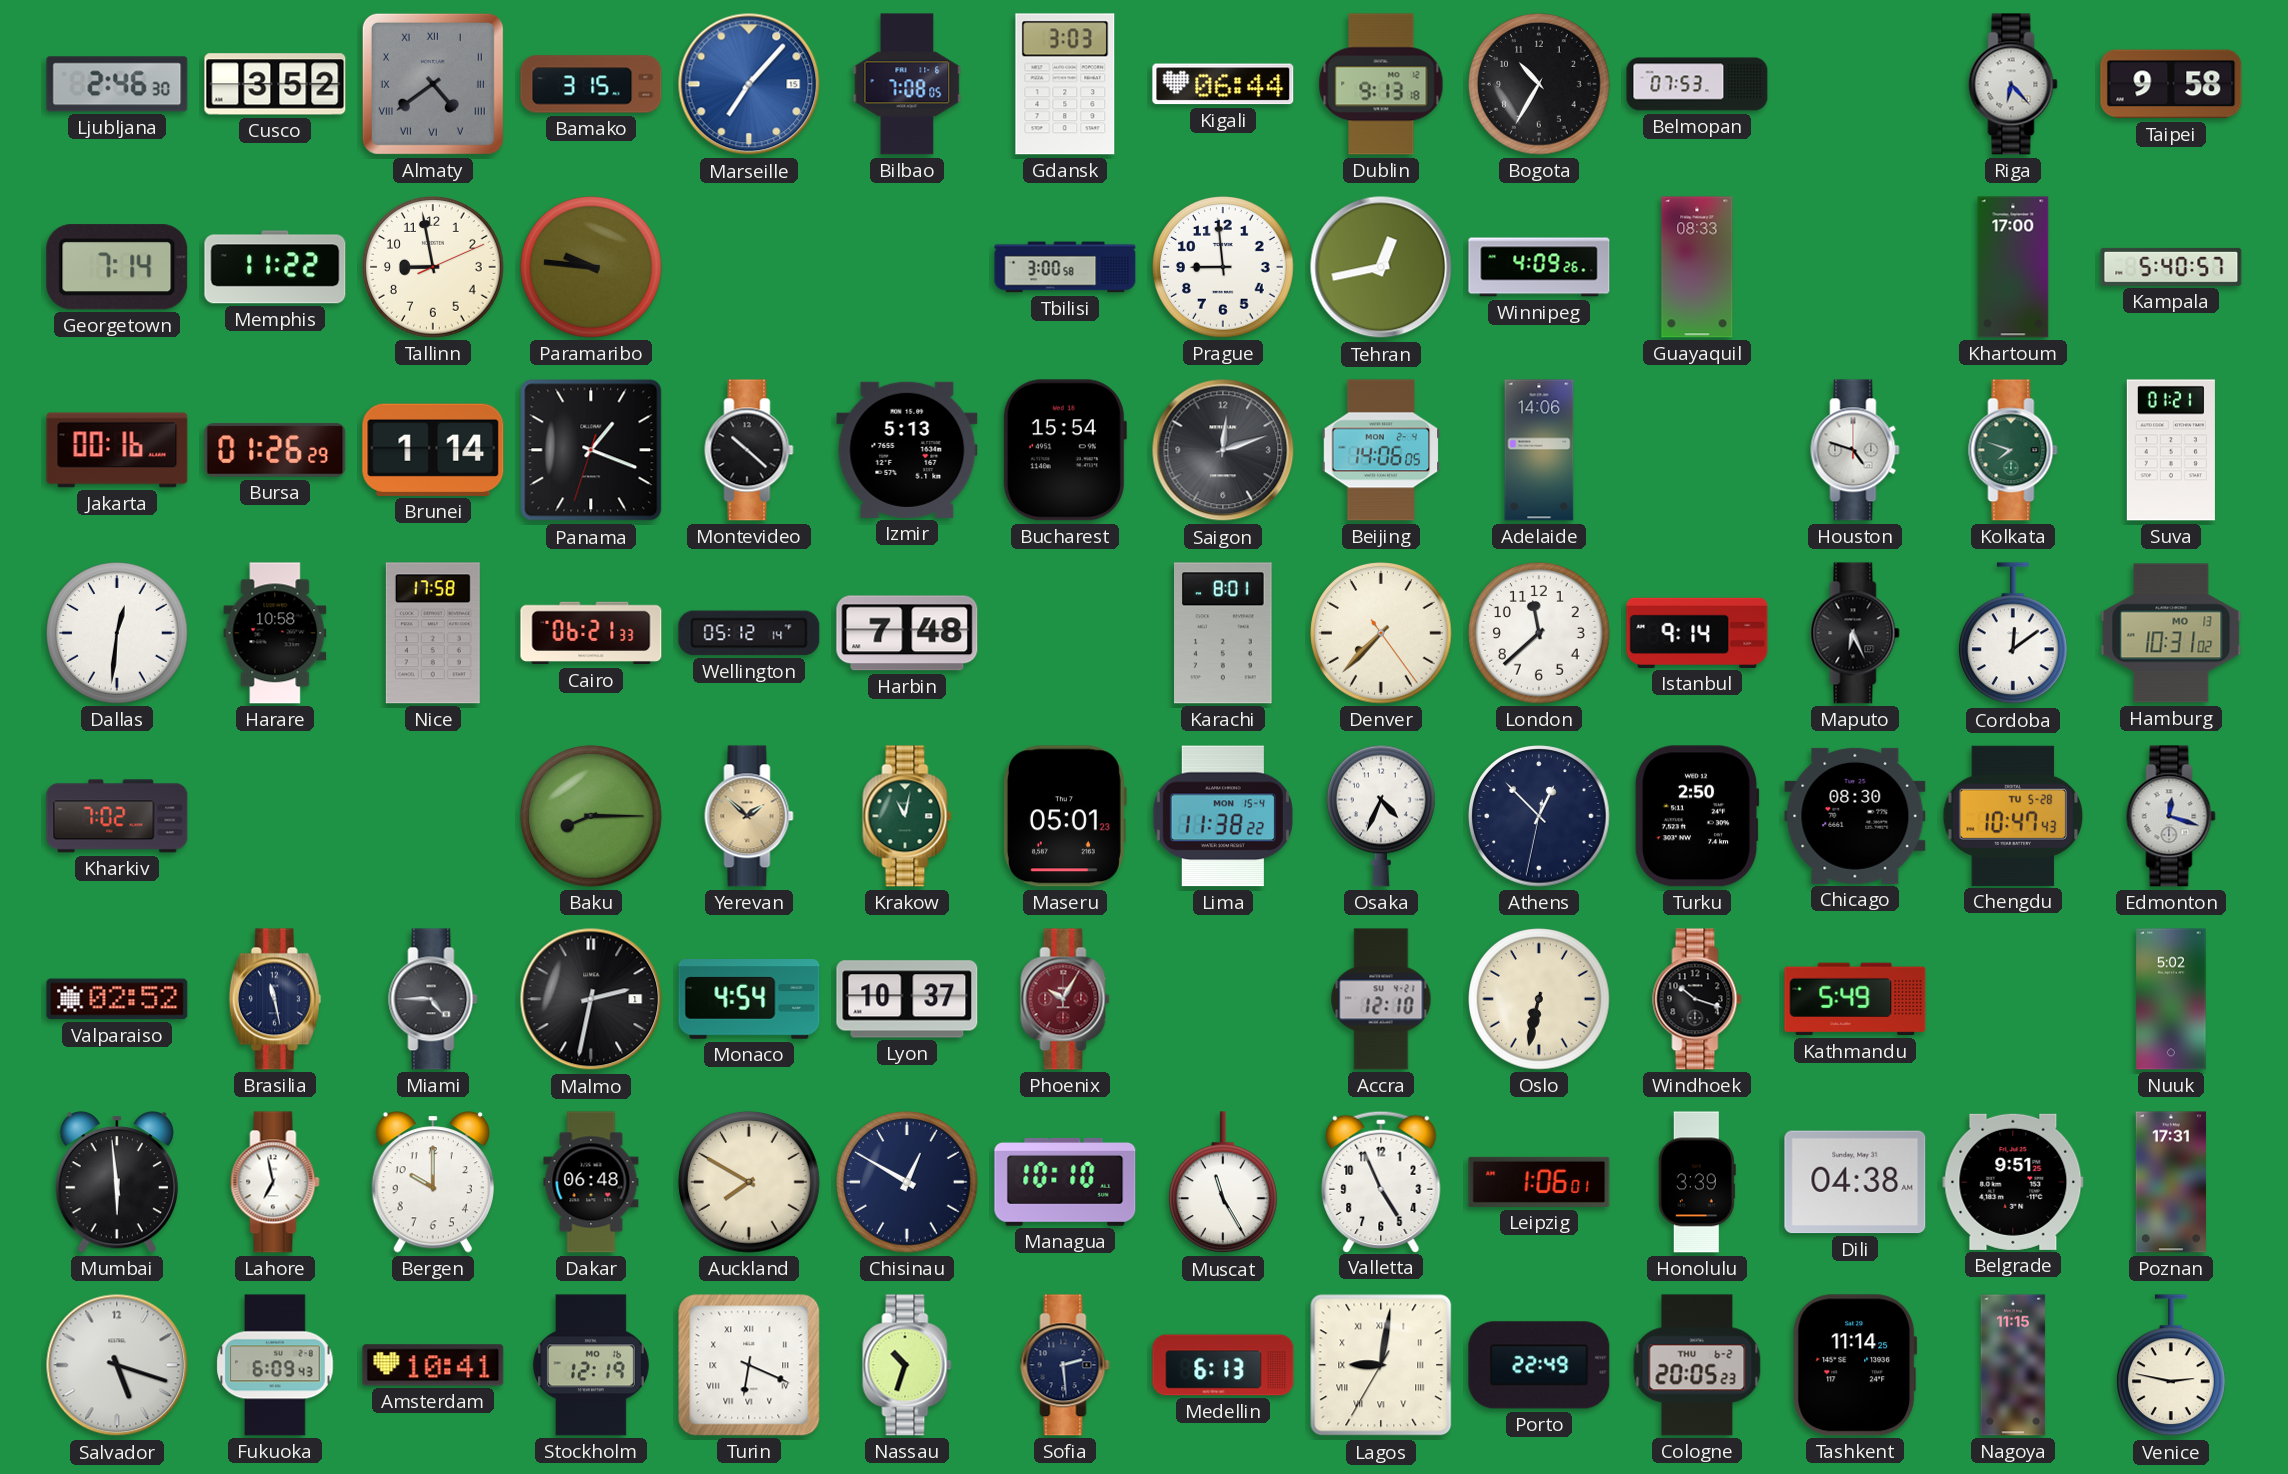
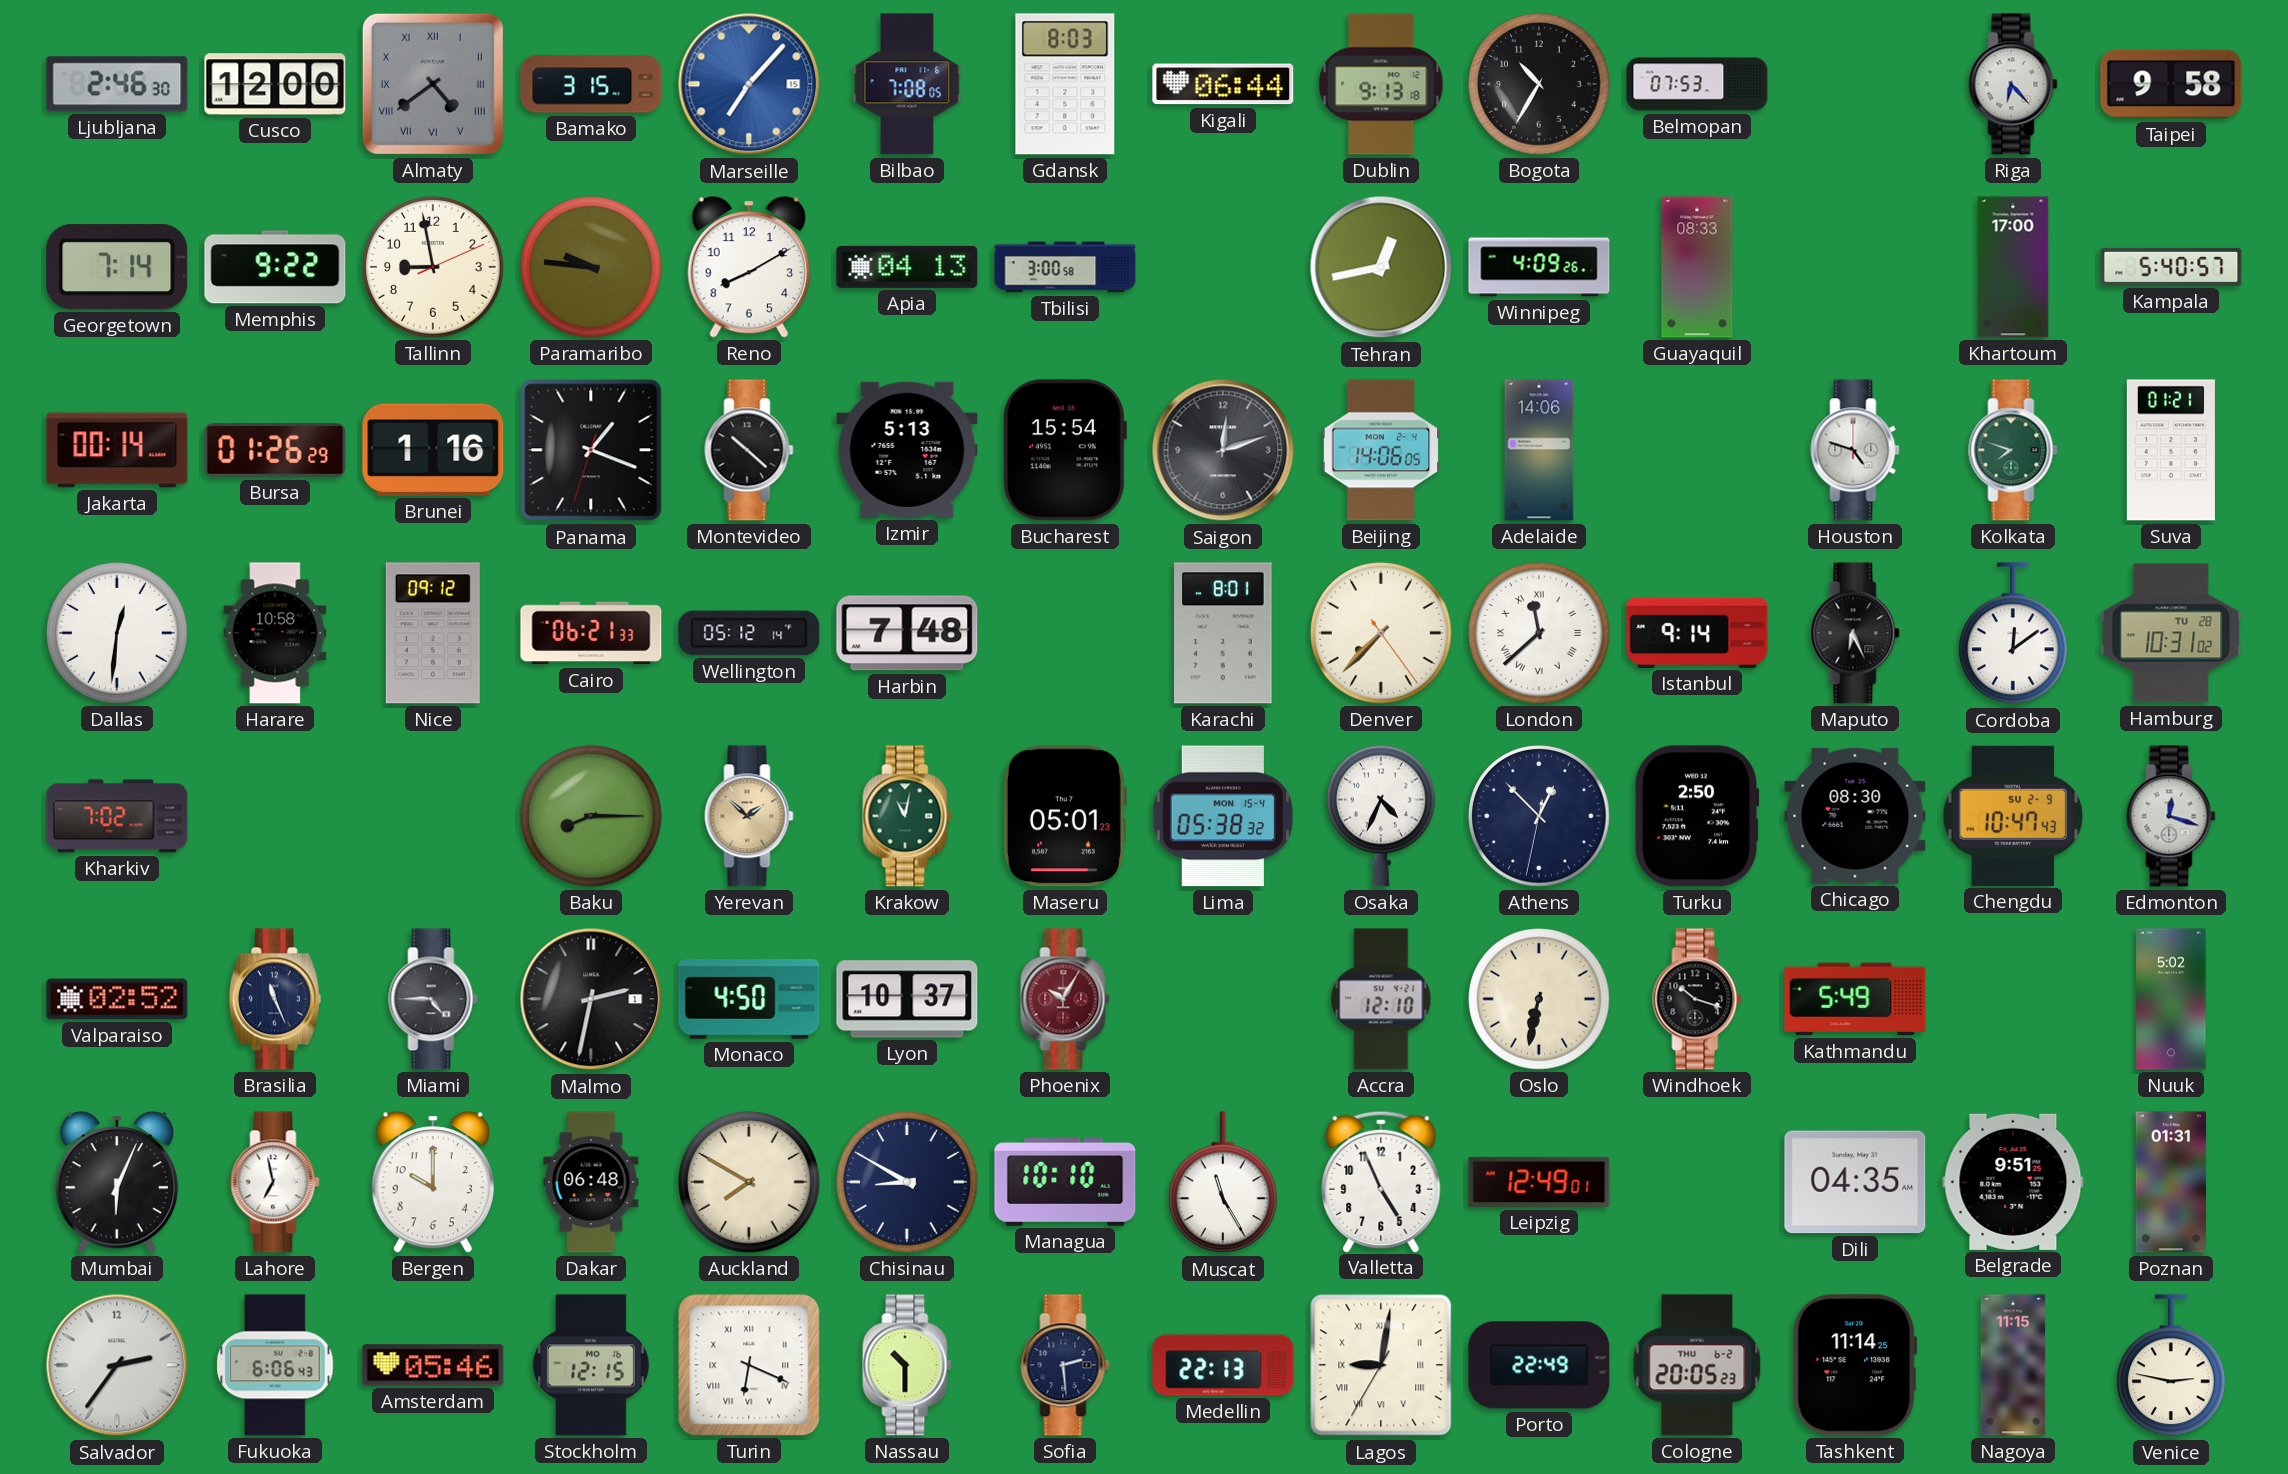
Cusco: 3:52 -> 12:00
Gdansk: 3:03 -> 8:03
Memphis: 11:22 -> 9:22
Reno: none -> 8:10
Apia: none -> 04:13
Prague: 8:59 -> none
Jakarta: 00:16 -> 00:14
Brunei: 1:14 -> 1:16
Nice: 17:58 -> 09:12
London numerals: Arabic -> Roman
Hamburg date: MO 13 -> TU 28
Lima: 11:38 -> 05:38
Chengdu date: TU 5-28 -> SU 2-9
Brasilia: 11:28 -> 11:26
Monaco: 4:54 -> 4:50
Mumbai: 5:59 -> 6:04
Chisinau: 12:50 -> 8:50
Leipzig: 1:06 -> 12:49
Honolulu: 3:39 -> none
Dili: 04:38 -> 04:35
Poznan: 17:31 -> 01:31
Salvador: 5:18 -> 2:36
Fukuoka: 6:09 -> 6:06
Amsterdam: 10:41 -> 05:46
Stockholm: 12:19 -> 12:15
Nassau: 10:33 -> 10:30
Medellin: 6:13 -> 22:13
